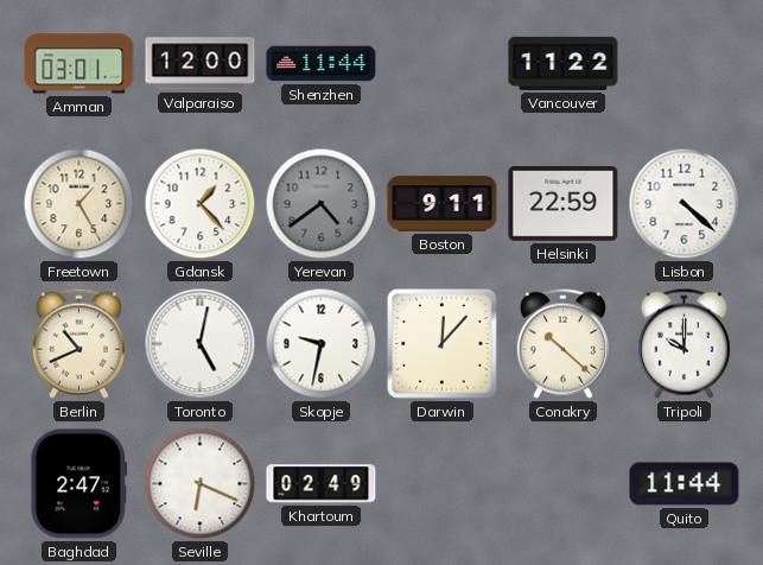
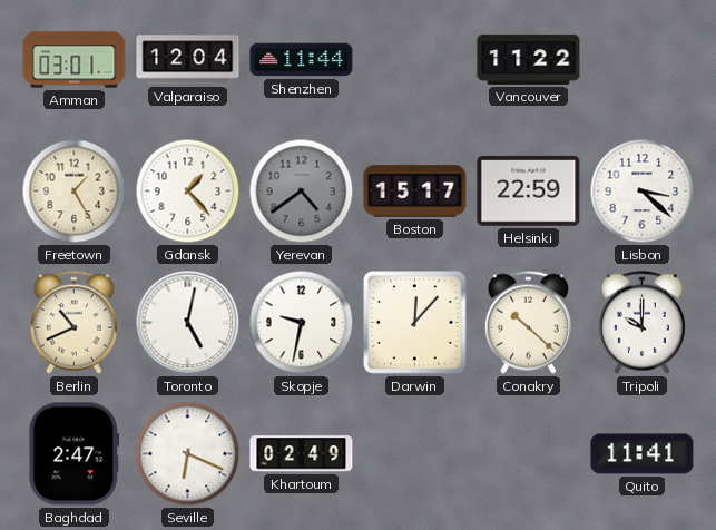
Valparaiso: 12:00 -> 12:04
Boston: 9:11 -> 15:17
Lisbon: 4:22 -> 3:22
Quito: 11:44 -> 11:41
